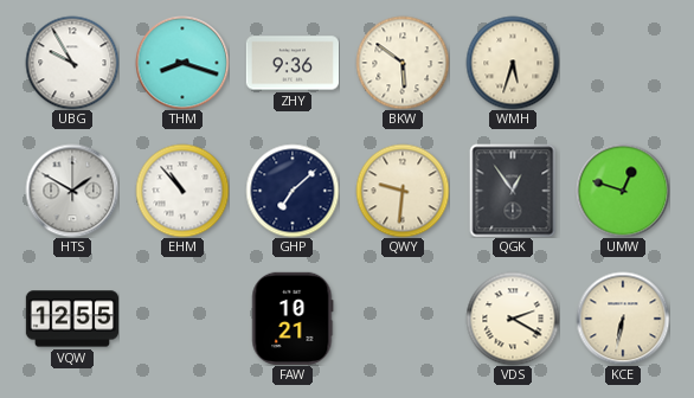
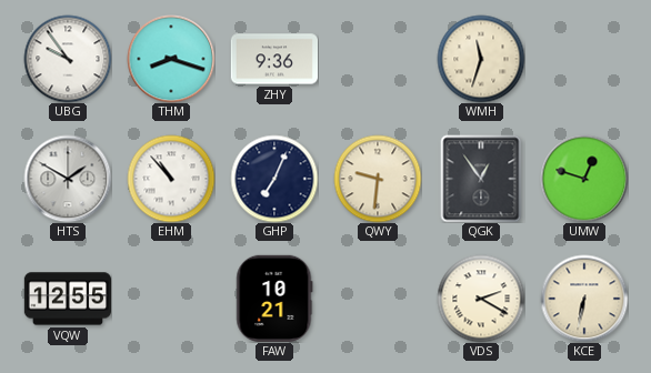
UBG: 9:55 -> 9:54
BKW: 5:51 -> none
WMH: 5:33 -> 11:33
GHP: 7:08 -> 7:04
